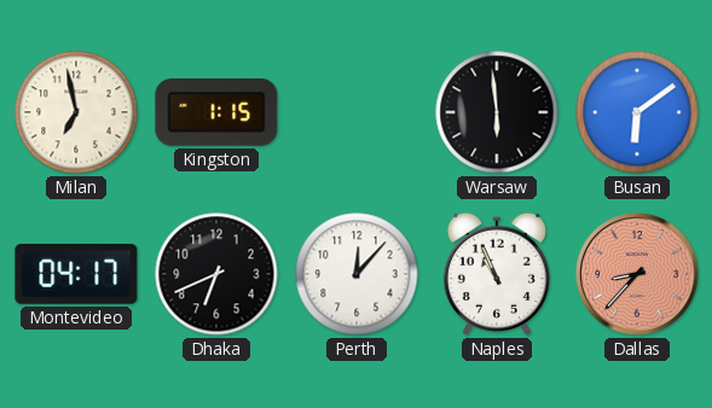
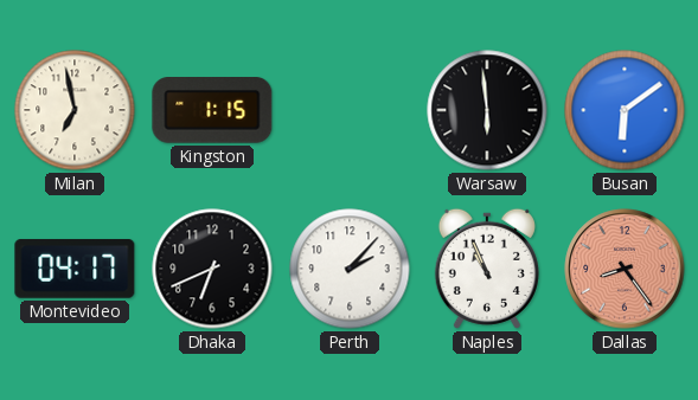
Perth: 12:07 -> 2:07
Dallas: 8:37 -> 8:24
